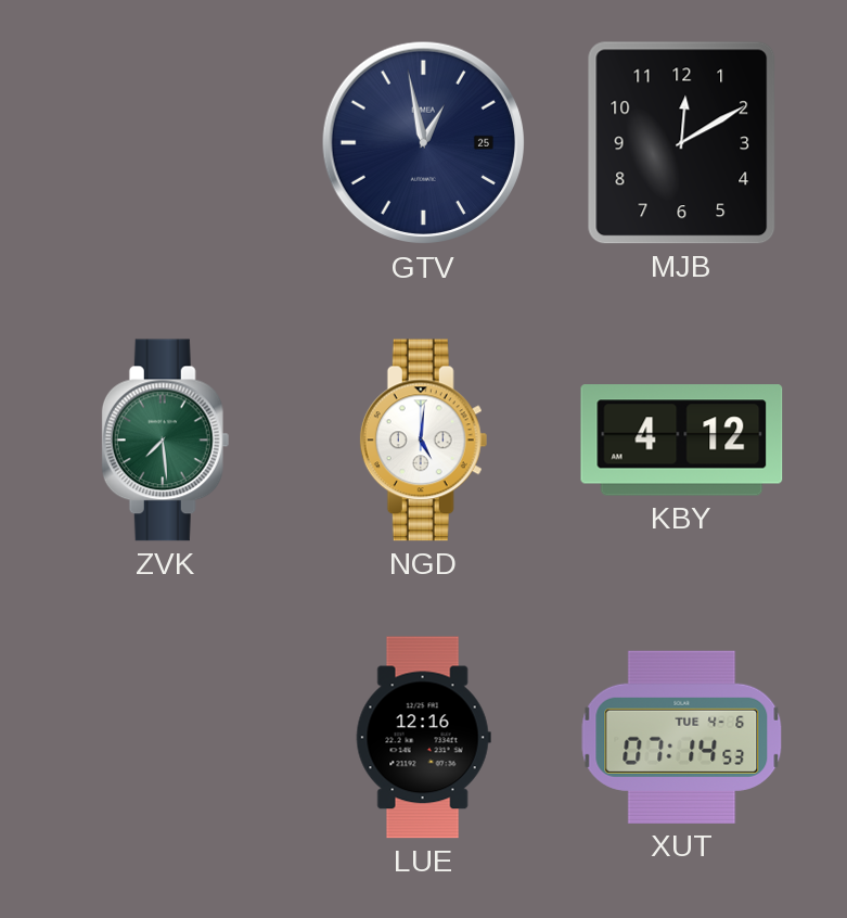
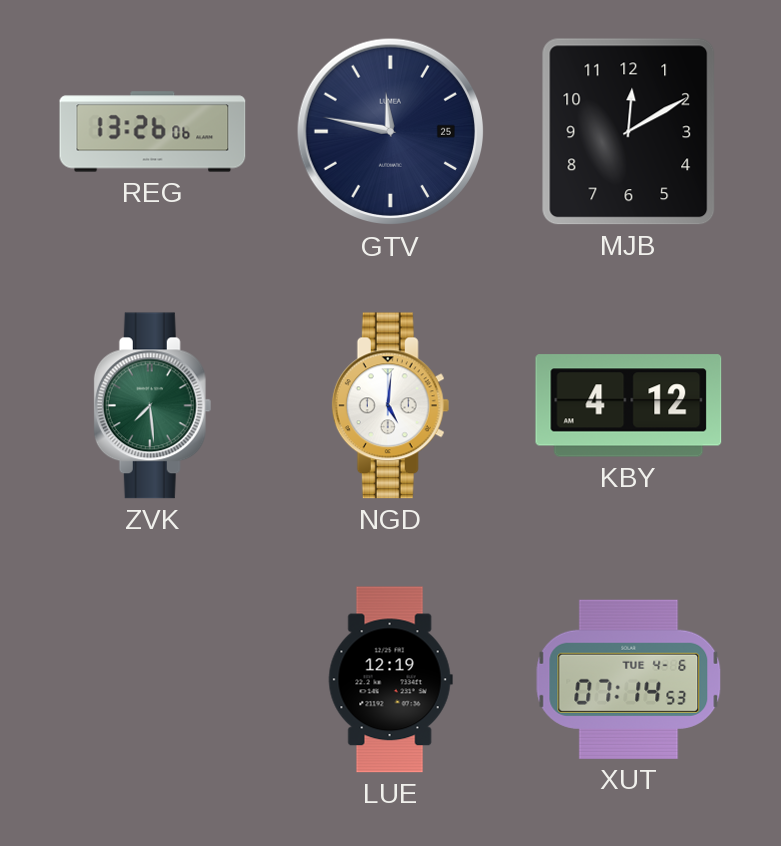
REG: none -> 13:26
GTV: 12:58 -> 11:47
LUE: 12:16 -> 12:19
